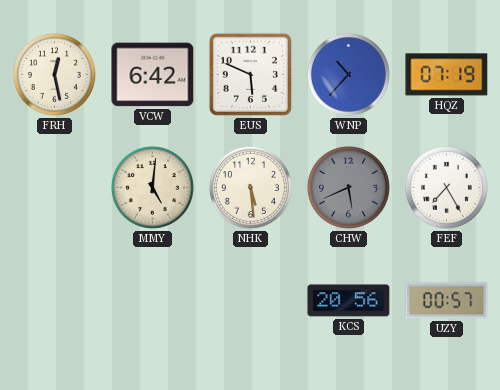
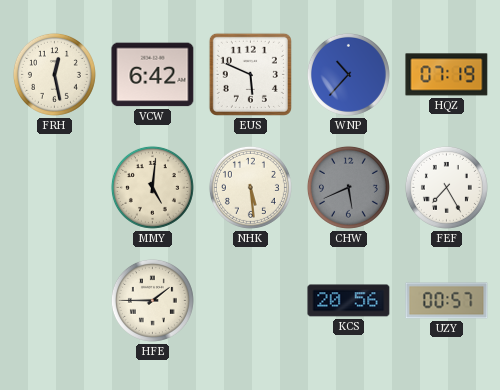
HFE: none -> 1:45
